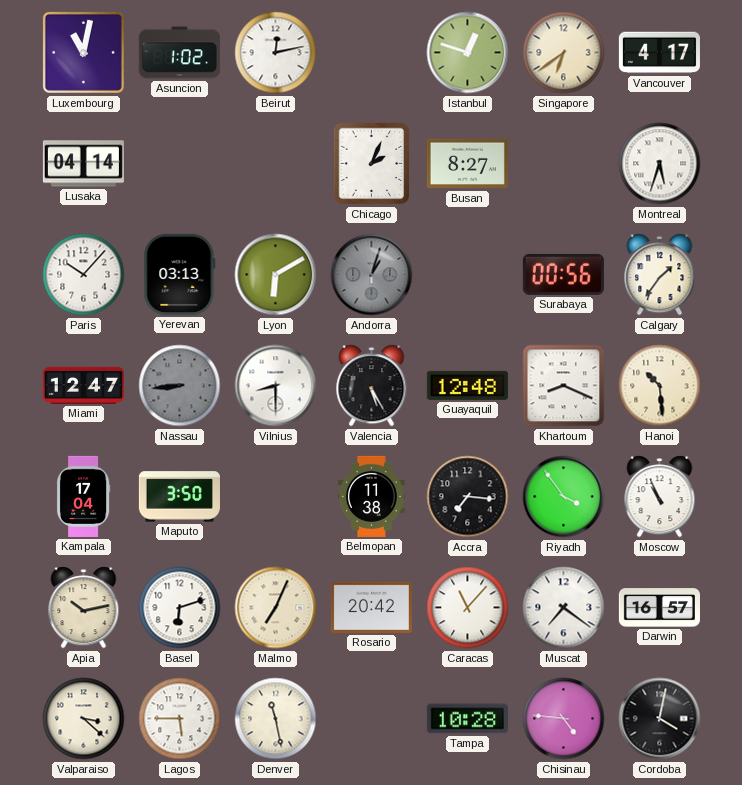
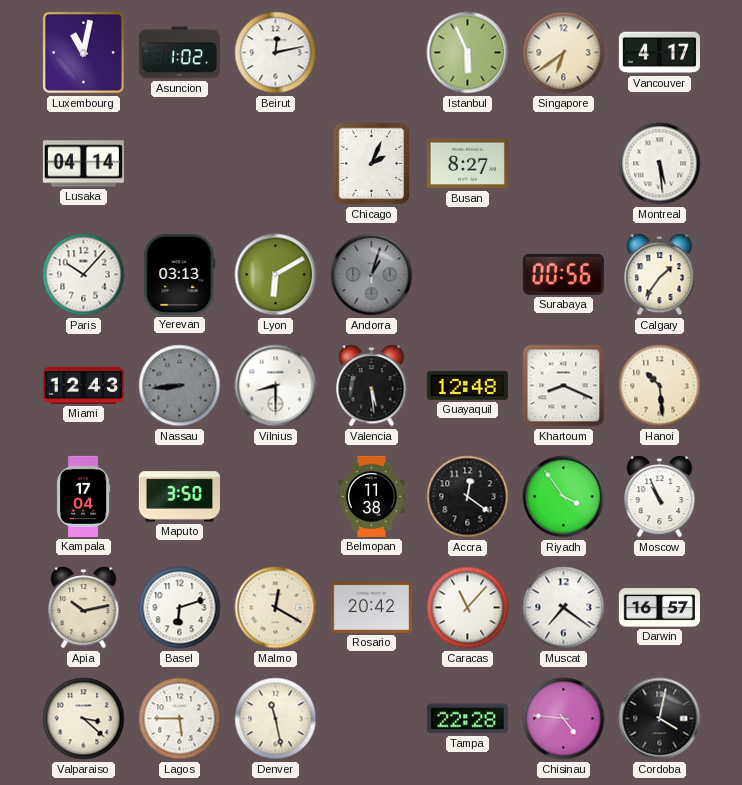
Istanbul: 12:48 -> 5:56
Montreal: 5:33 -> 5:29
Miami: 12:47 -> 12:43
Valencia: 5:25 -> 5:29
Accra: 7:16 -> 12:21
Malmo: 7:04 -> 12:20
Tampa: 10:28 -> 22:28
